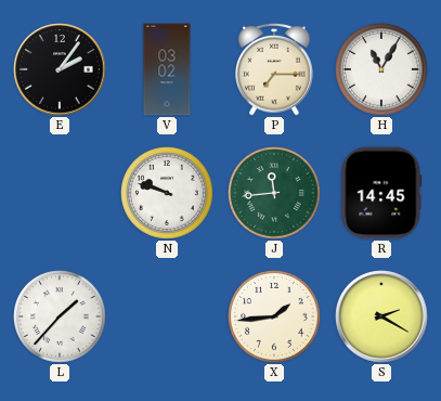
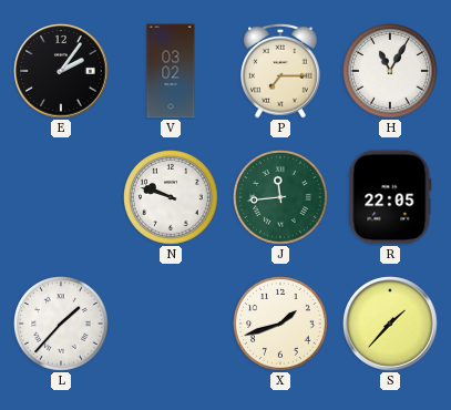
R: 14:45 -> 22:05
X: 1:44 -> 1:42
S: 2:20 -> 1:37
